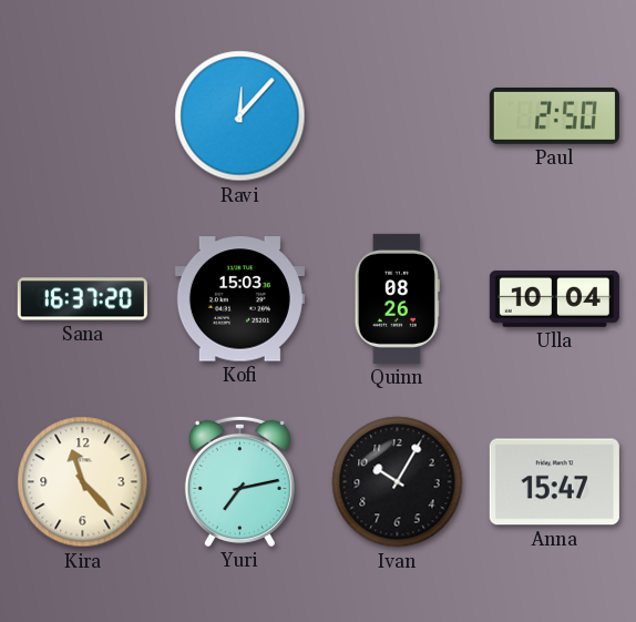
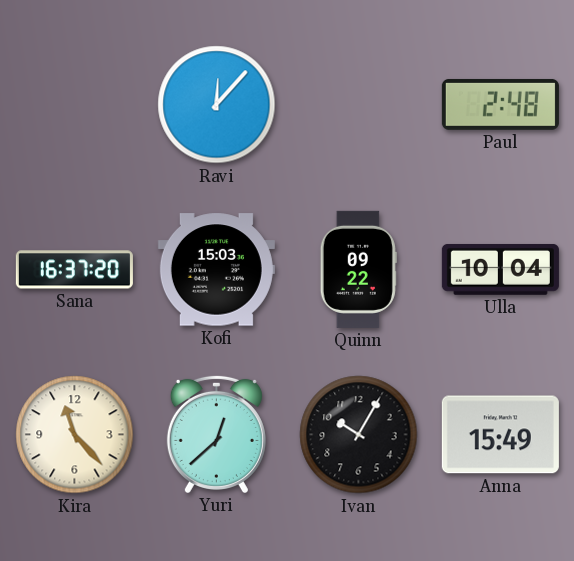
Paul: 2:50 -> 2:48
Quinn: 08:26 -> 09:22
Yuri: 7:13 -> 12:38
Anna: 15:47 -> 15:49
